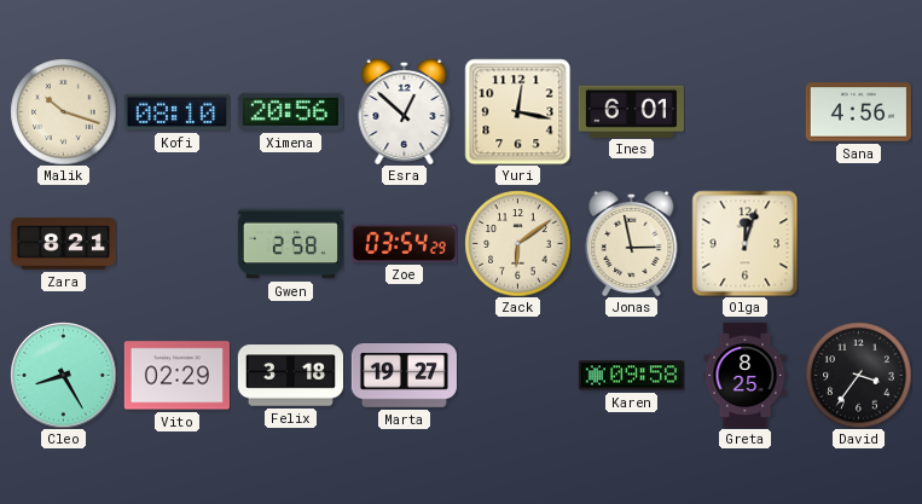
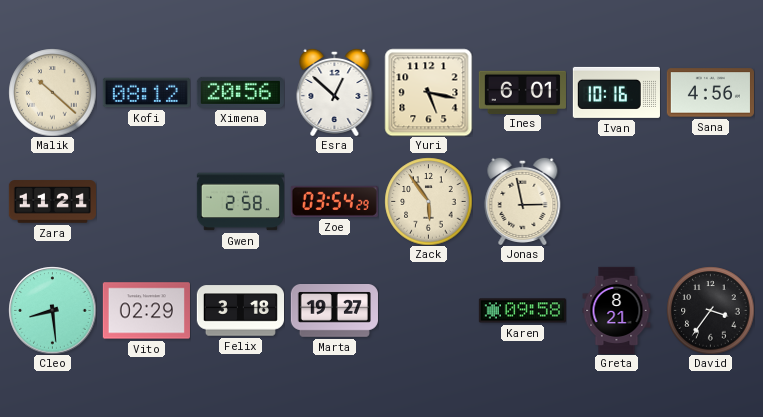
Malik: 10:18 -> 10:22
Kofi: 08:10 -> 08:12
Yuri: 12:17 -> 5:17
Ivan: none -> 10:16
Zara: 8:21 -> 11:21
Zack: 6:09 -> 5:54
Olga: 12:03 -> none
Cleo: 8:25 -> 8:29
Greta: 8:25 -> 8:21
